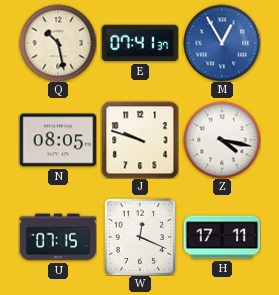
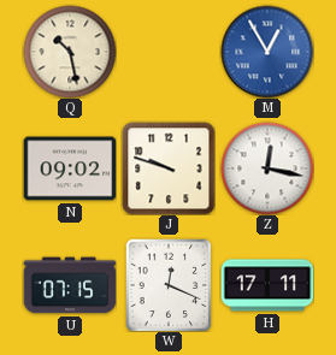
E: 07:41 -> none
N: 08:05 -> 09:02
Z: 4:17 -> 12:17
